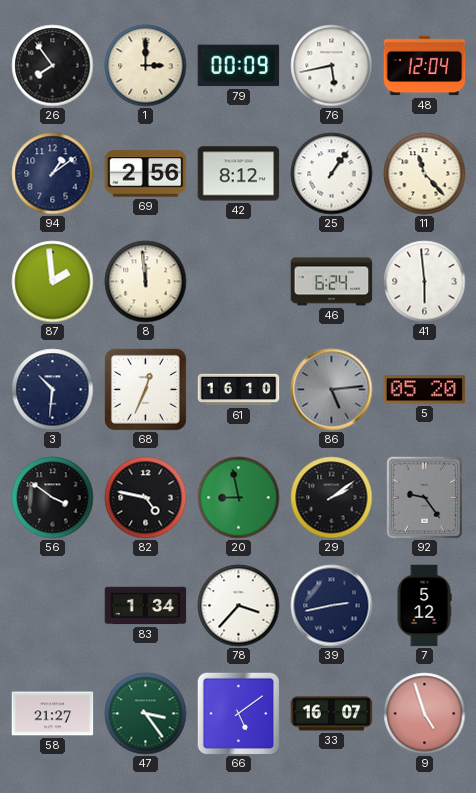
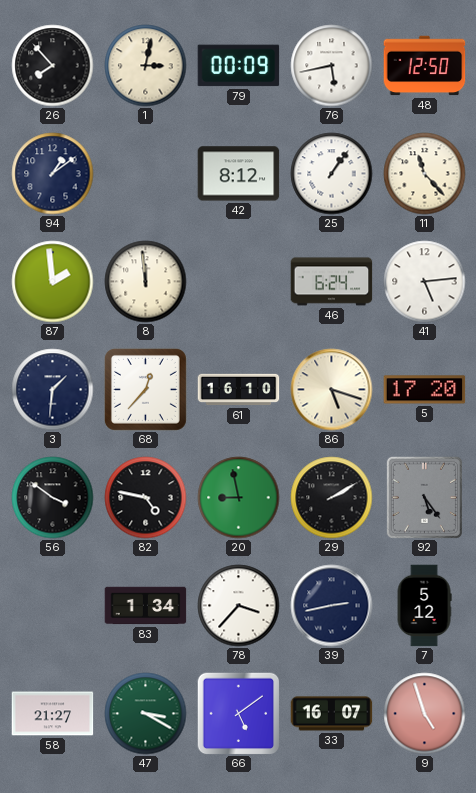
26: 7:54 -> 7:53
1: 3:00 -> 3:02
48: 12:04 -> 12:50
69: 2:56 -> none
41: 5:59 -> 5:14
3: 10:31 -> 1:31
68: 12:34 -> 12:37
86: 5:14 -> 5:18
86 dial: grey -> cream
5: 05:20 -> 17:20
29: 2:09 -> 2:10
92: 9:24 -> 5:24
47: 3:24 -> 3:20
